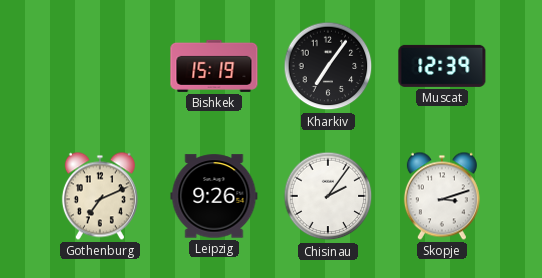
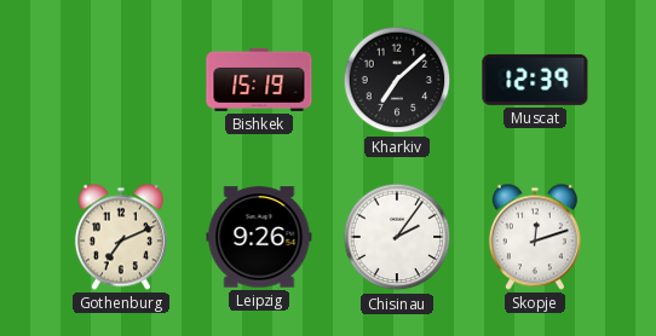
Kharkiv: 7:06 -> 7:08
Skopje: 3:12 -> 12:12
